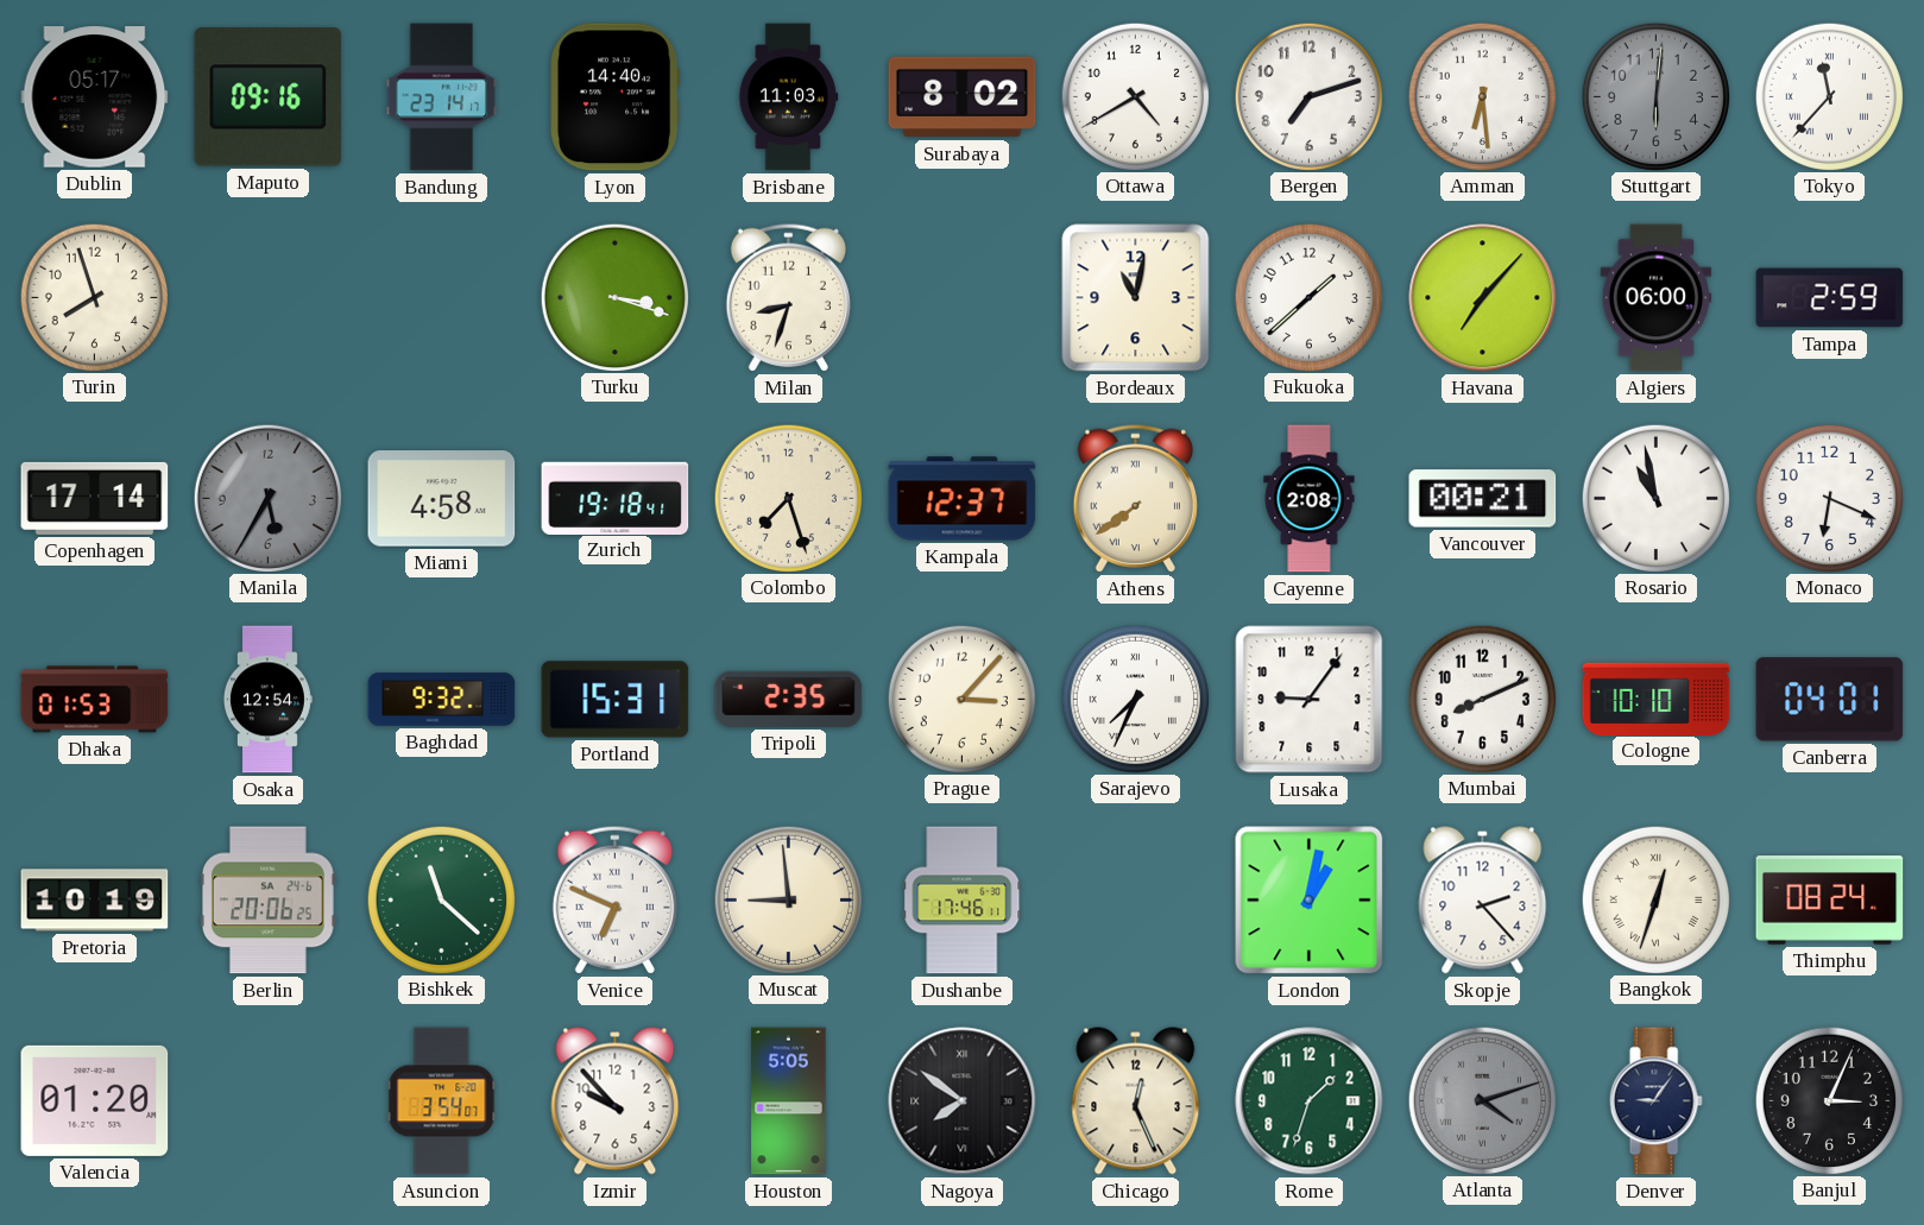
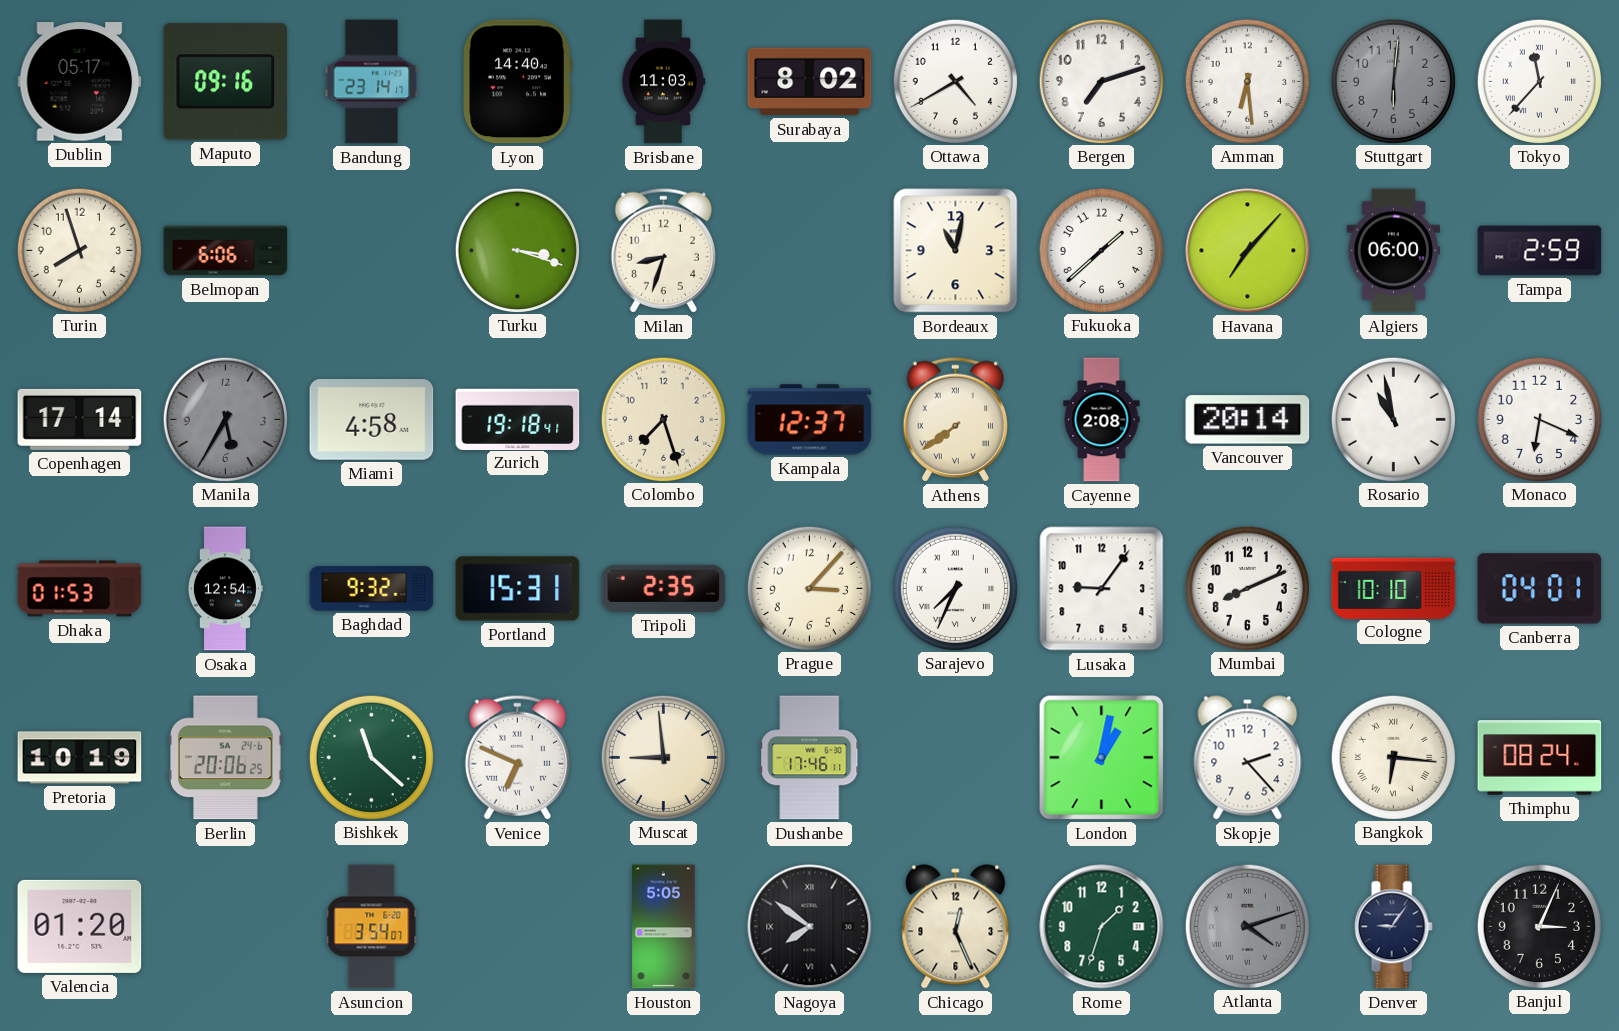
Belmopan: none -> 6:06
Vancouver: 00:21 -> 20:14
Bangkok: 12:33 -> 6:16
Izmir: 9:53 -> none
